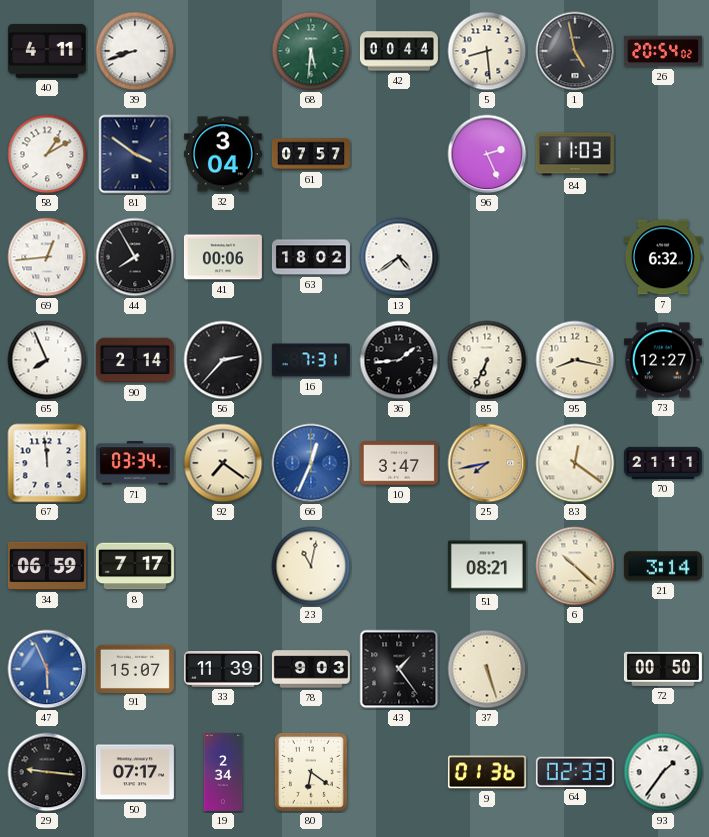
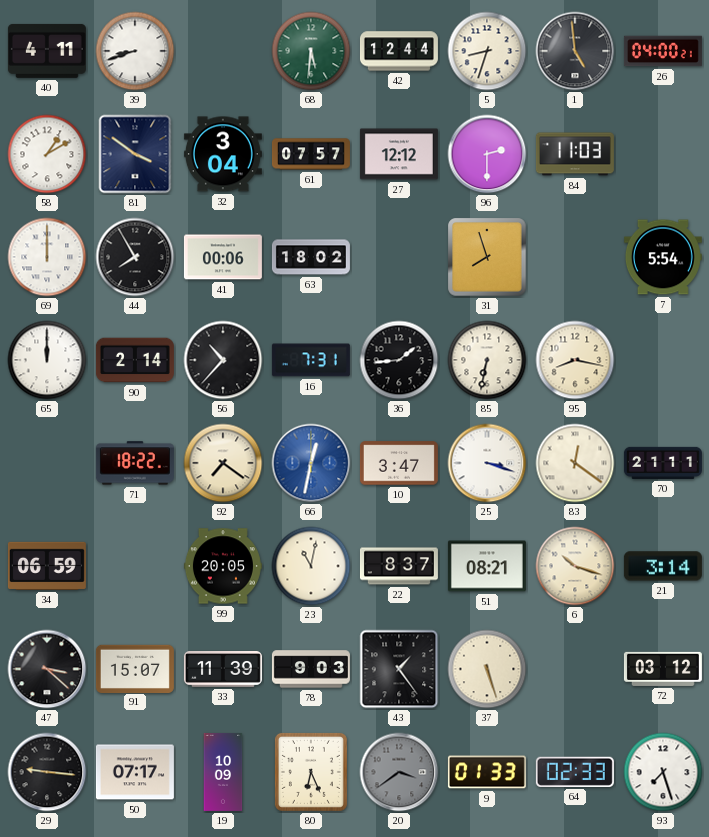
42: 00:44 -> 12:44
5: 8:29 -> 8:33
1: 4:58 -> 4:59
26: 20:54 -> 04:00
27: none -> 12:12
96: 2:26 -> 2:30
69: 12:44 -> 12:00
13: 4:39 -> none
31: none -> 7:57
7: 6:32 -> 5:54
65: 7:56 -> 12:00
56: 2:37 -> 10:37
85: 6:34 -> 6:32
73: 12:27 -> none
67: 11:59 -> none
71: 03:34 -> 18:22
66: 12:34 -> 12:32
25: 7:43 -> 3:18
25 dial: champagne -> white
8: 7:17 -> none
99: none -> 20:05
22: none -> 8:37
6: 10:22 -> 10:18
47: 5:56 -> 3:22
47 dial: blue -> black
72: 00:50 -> 03:12
19: 2:34 -> 10:09
80: 6:21 -> 6:26
20: none -> 3:39
9: 01:36 -> 01:33
93: 1:36 -> 7:27
